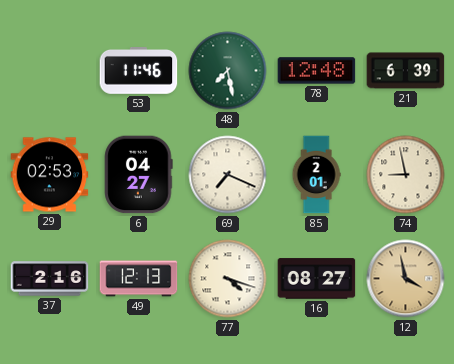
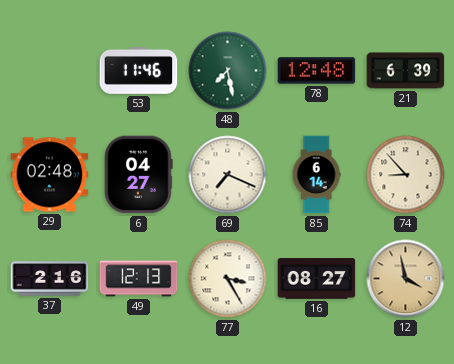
29: 02:53 -> 02:48
85: 2:01 -> 6:14
74: 8:58 -> 8:53
77: 4:18 -> 3:25
